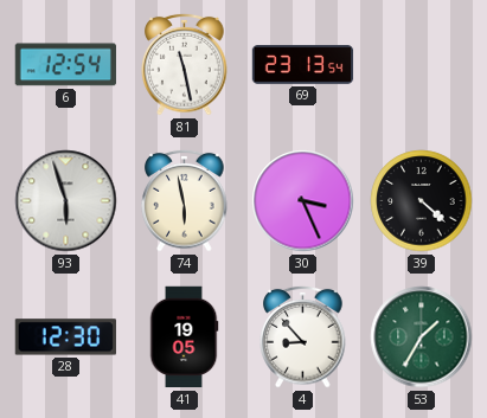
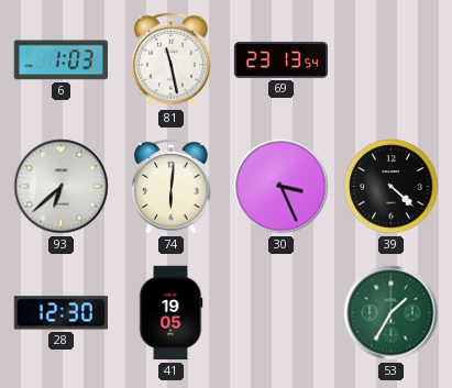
6: 12:54 -> 1:03
93: 5:57 -> 6:38
74: 5:58 -> 6:01
4: 8:53 -> none
